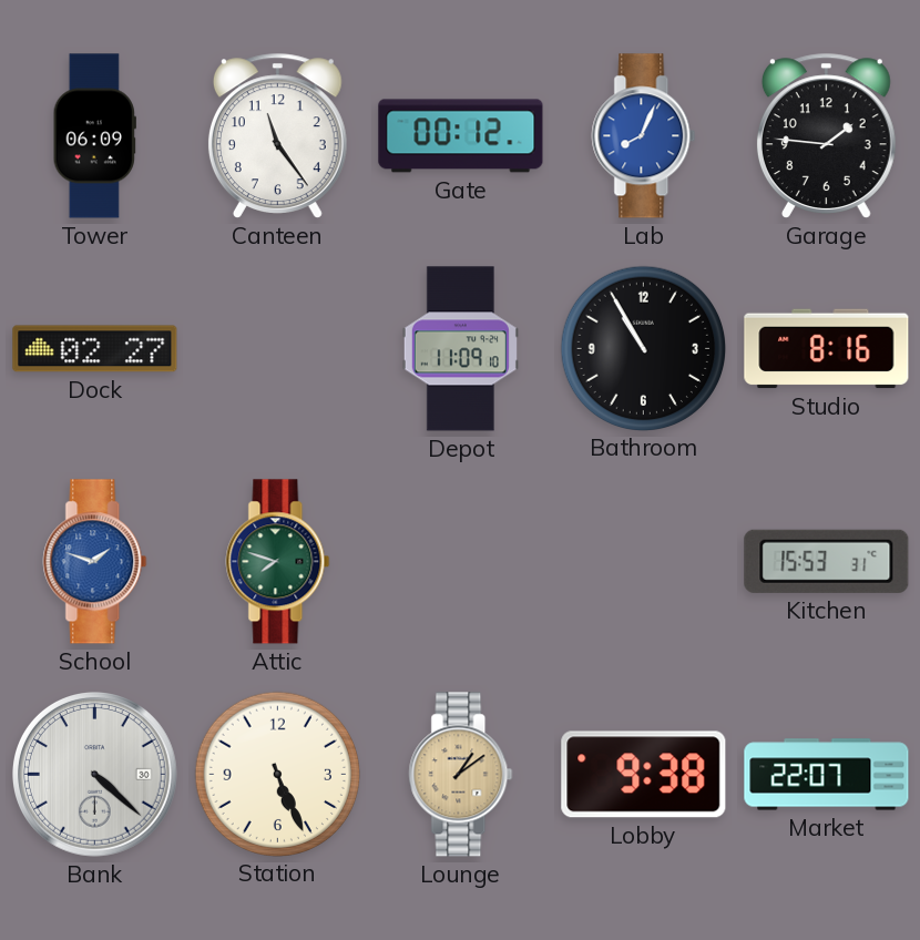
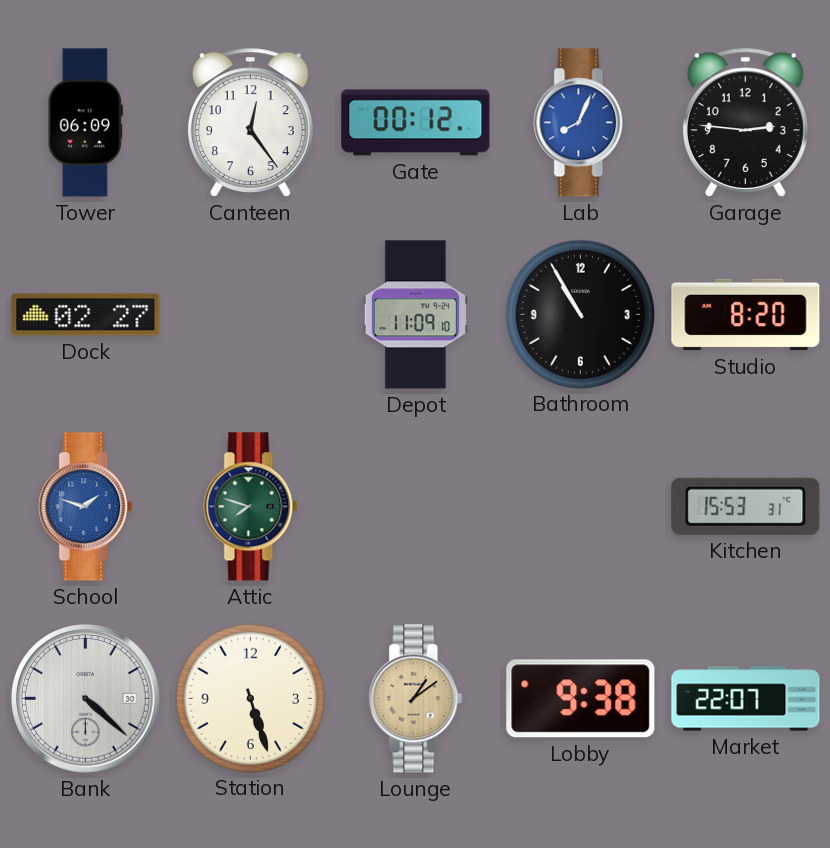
Canteen: 11:24 -> 12:24
Garage: 1:46 -> 2:46
Studio: 8:16 -> 8:20
Station: 5:26 -> 5:27
